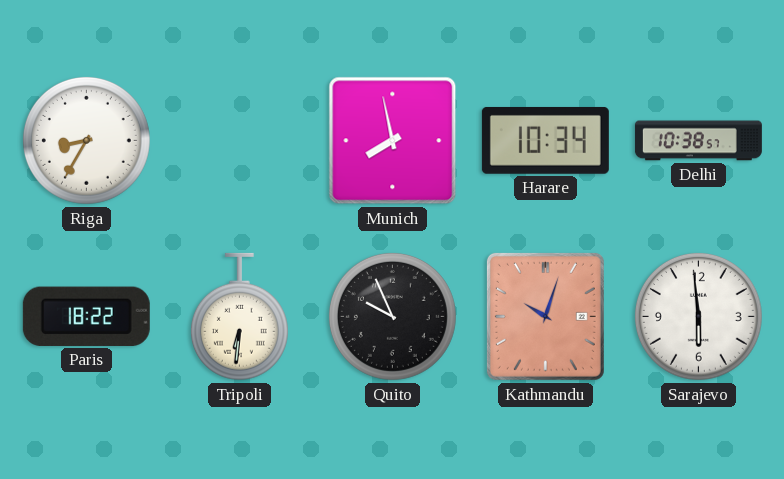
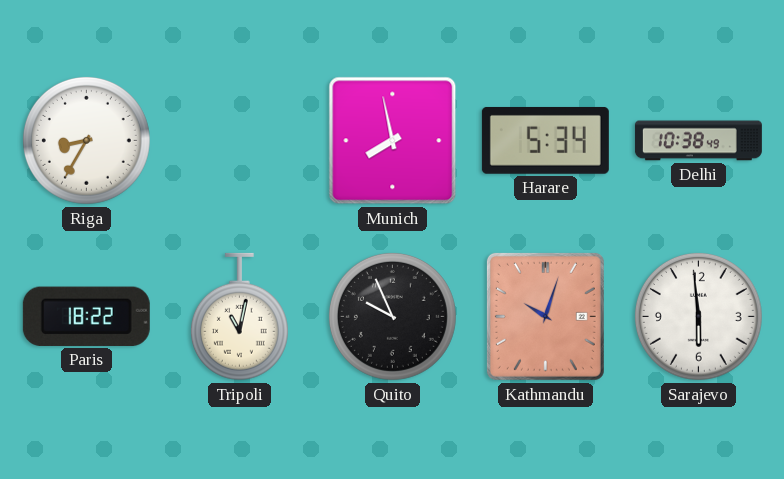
Harare: 10:34 -> 5:34
Delhi: 10:38:57 -> 10:38:49
Tripoli: 6:31 -> 11:02
